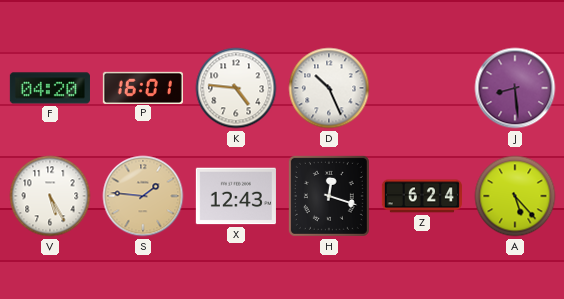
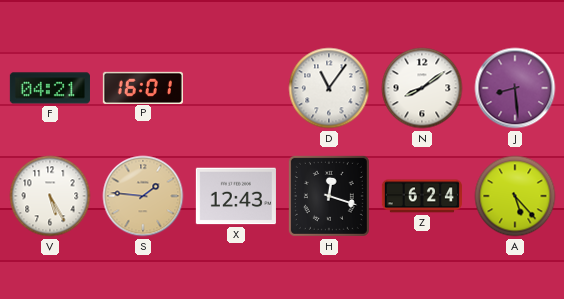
F: 04:20 -> 04:21
K: 4:46 -> none
D: 10:26 -> 11:06
N: none -> 8:09
